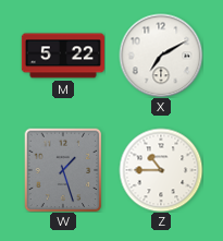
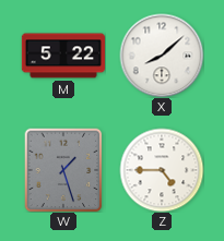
X: 7:10 -> 8:08
Z: 10:45 -> 4:45
